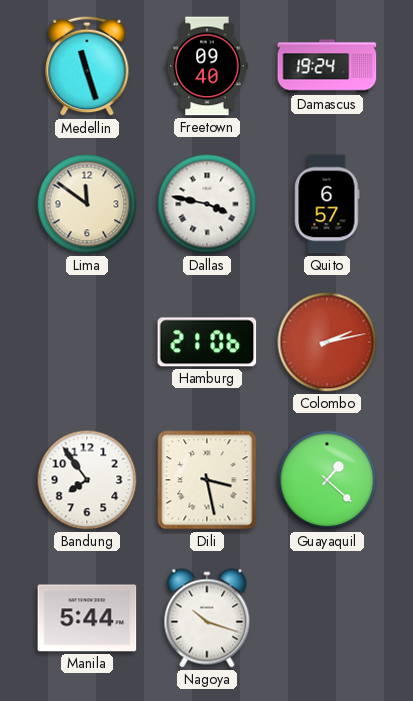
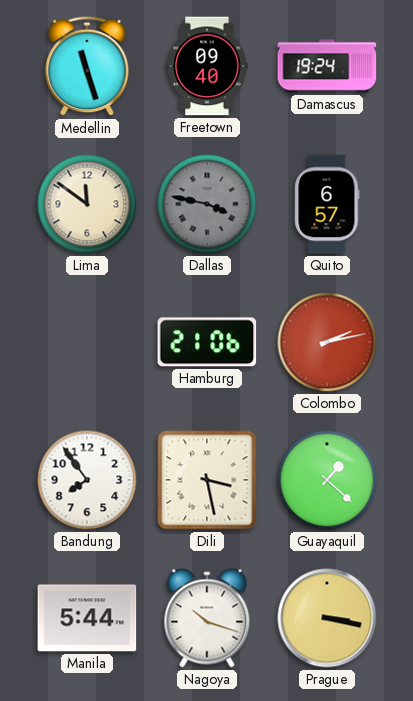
Dallas dial: white -> grey
Prague: none -> 3:17
